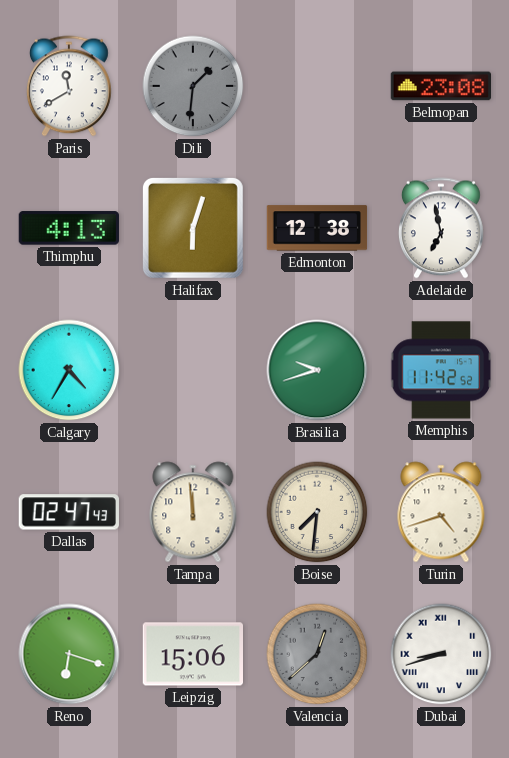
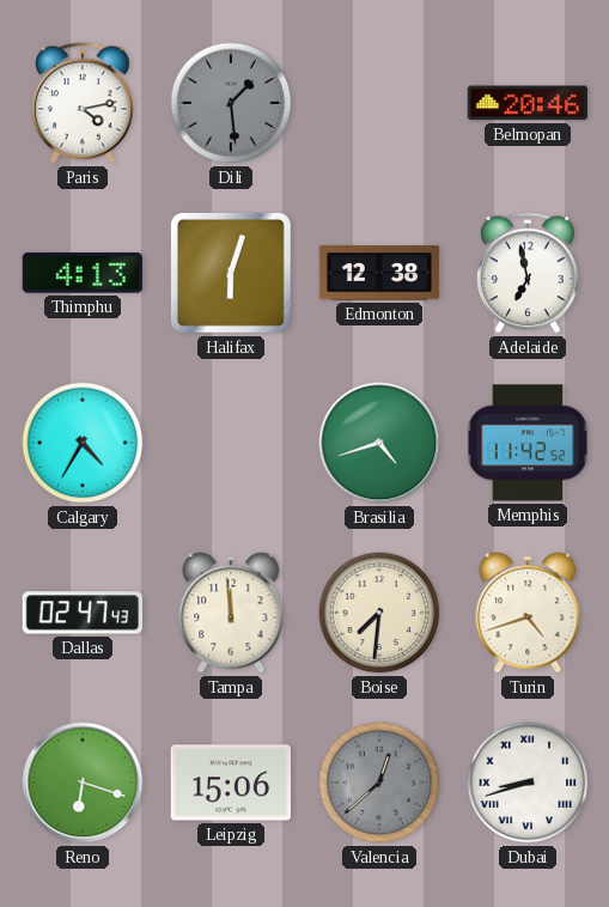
Paris: 11:40 -> 4:13
Dili: 1:31 -> 1:29
Belmopan: 23:08 -> 20:46
Brasilia: 9:42 -> 4:42
